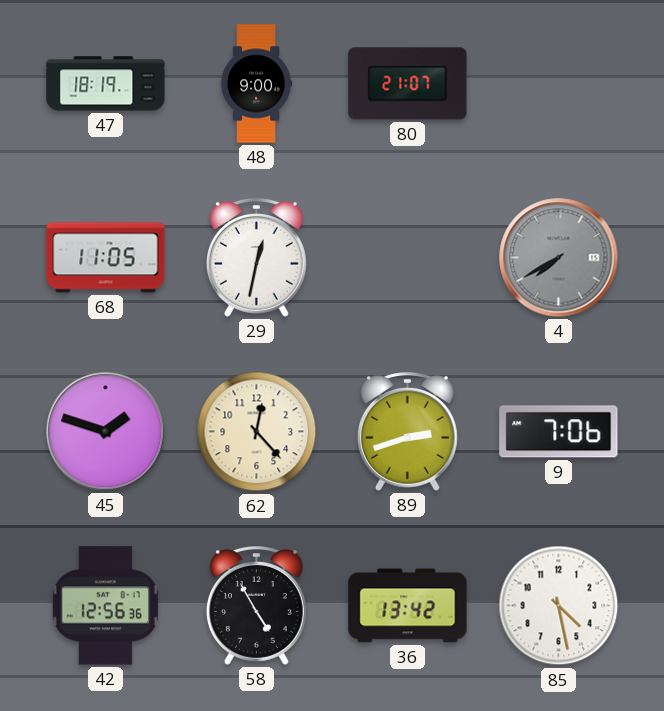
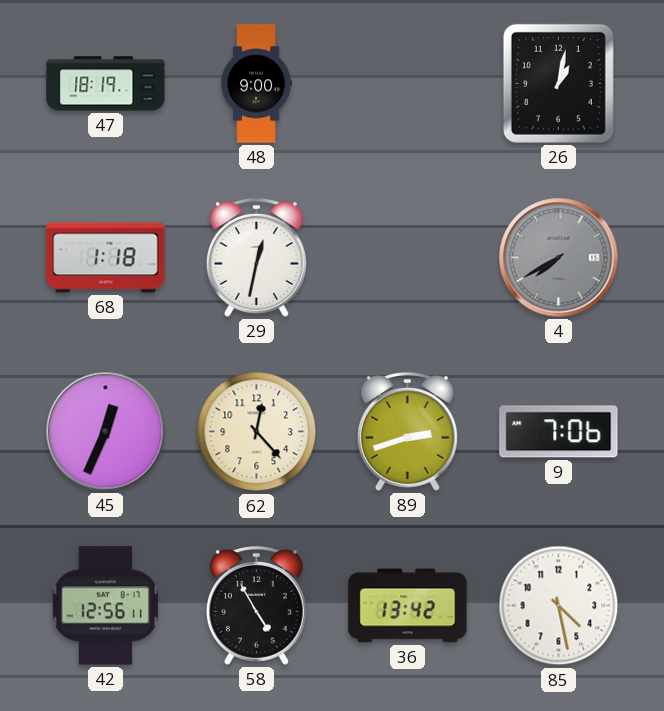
80: 21:07 -> none
26: none -> 1:02
68: 11:05 -> 1:18
45: 1:48 -> 12:34
42: 12:56:36 -> 12:56:11
